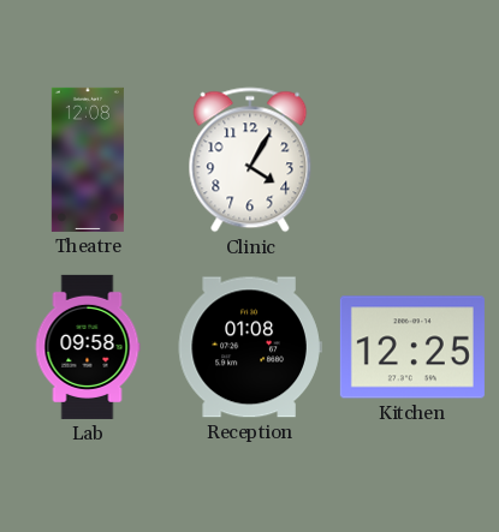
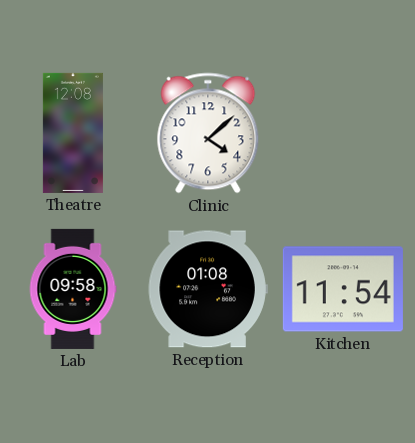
Clinic: 4:05 -> 4:08
Kitchen: 12:25 -> 11:54
